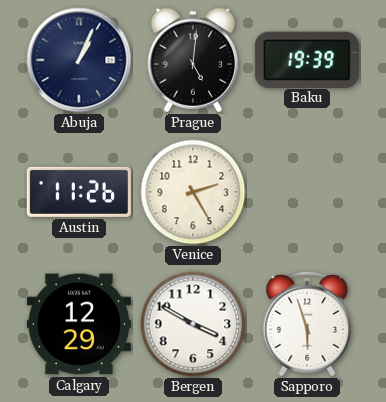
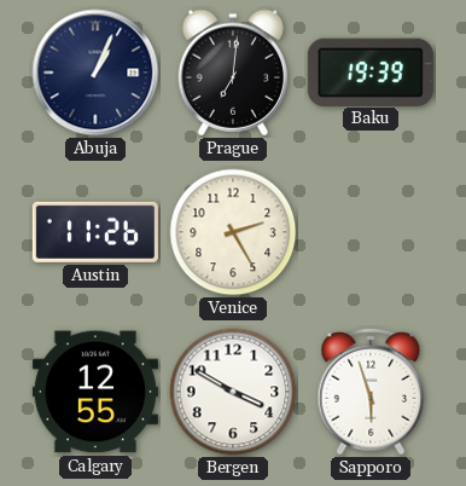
Prague: 5:01 -> 7:01
Calgary: 12:29 -> 12:55
